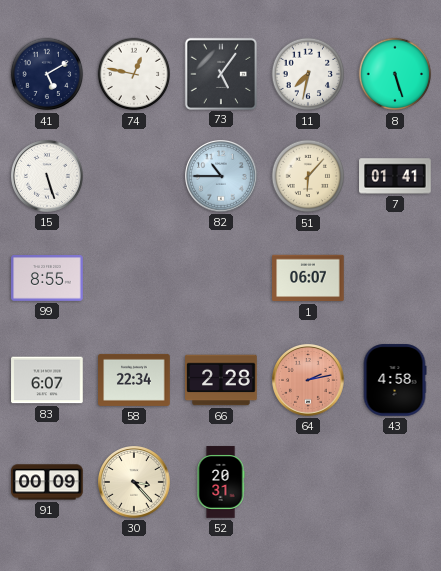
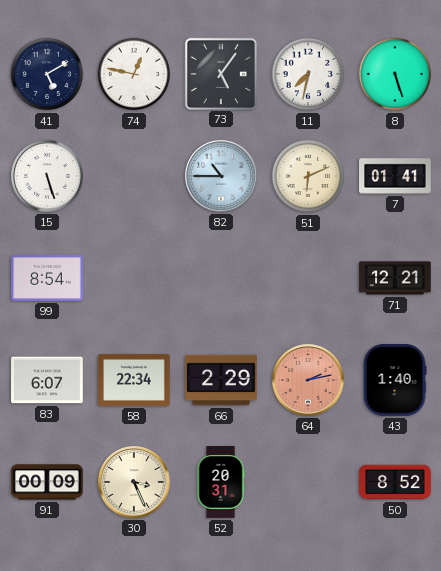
51: 6:07 -> 6:11
99: 8:55 -> 8:54
1: 06:07 -> none
71: none -> 12:21
66: 2:28 -> 2:29
43: 4:58 -> 1:40
30: 3:23 -> 3:26
50: none -> 8:52
